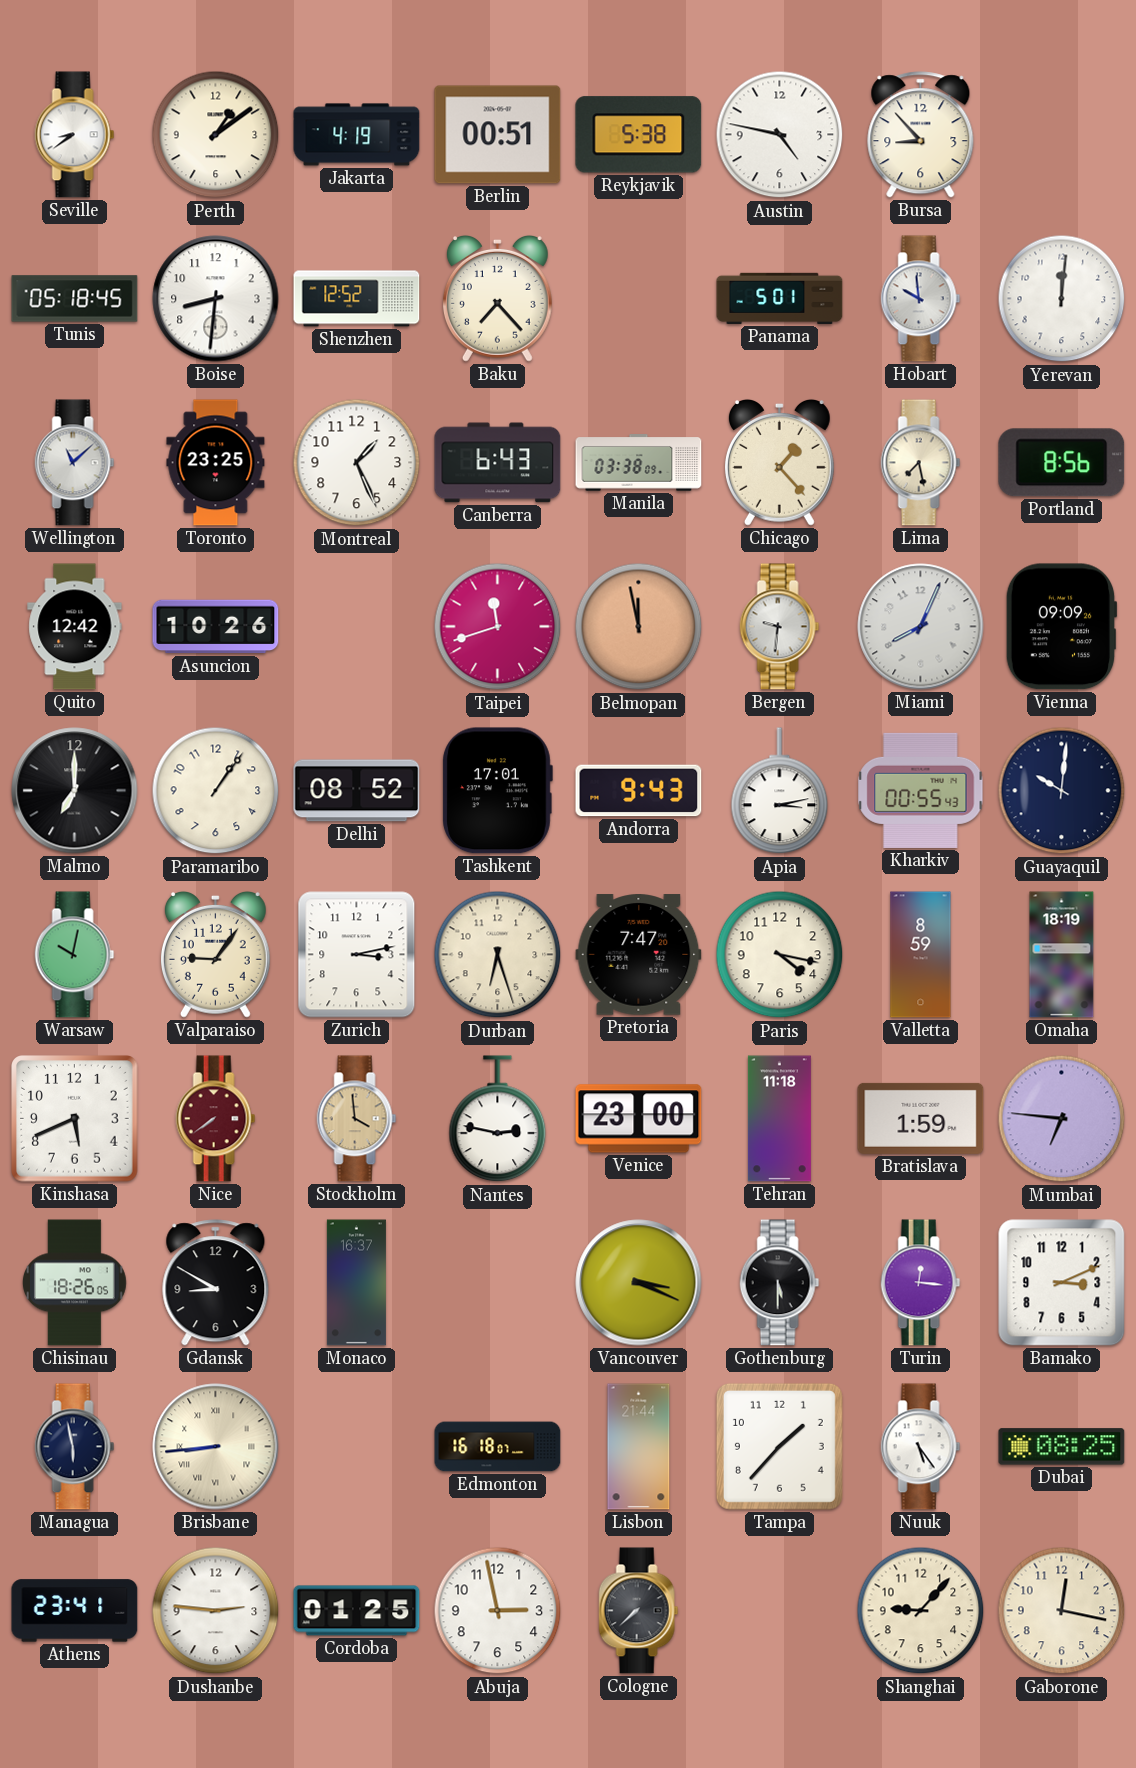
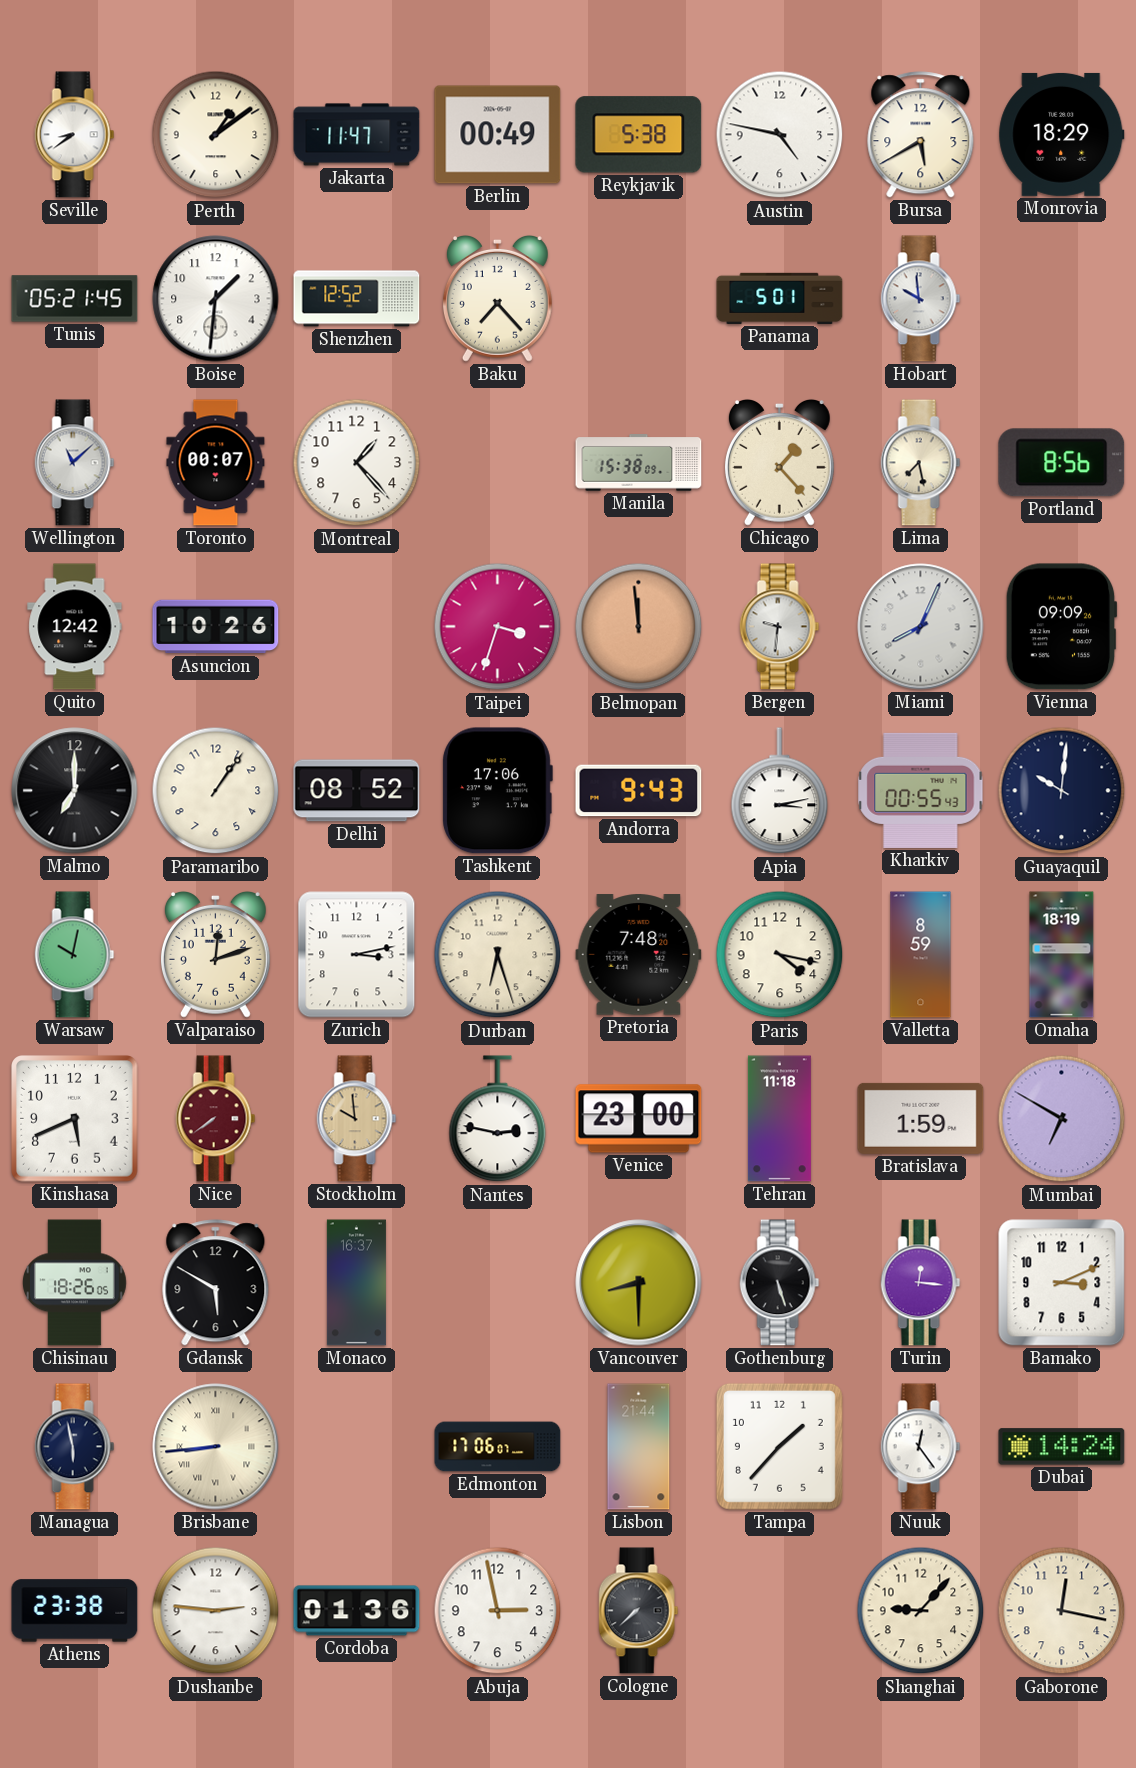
Jakarta: 4:19 -> 11:47
Berlin: 00:51 -> 00:49
Bursa: 8:53 -> 5:40
Monrovia: none -> 18:29
Tunis: 05:18 -> 05:21
Boise: 8:31 -> 1:31
Yerevan: 12:01 -> none
Toronto: 23:25 -> 00:07
Montreal: 1:26 -> 1:23
Canberra: 6:43 -> none
Manila: 03:38 -> 15:38
Taipei: 11:42 -> 3:33
Belmopan: 11:58 -> 11:59
Tashkent: 17:01 -> 17:06
Valparaiso: 9:06 -> 12:12
Pretoria: 7:47 -> 7:48
Stockholm: 3:59 -> 9:59
Mumbai: 6:46 -> 6:50
Gdansk: 8:50 -> 5:50
Vancouver: 3:19 -> 8:30
Gothenburg: 5:30 -> 5:27
Edmonton: 16:18 -> 17:06
Nuuk: 5:24 -> 12:24
Dubai: 08:25 -> 14:24
Athens: 23:41 -> 23:38
Cordoba: 01:25 -> 01:36
